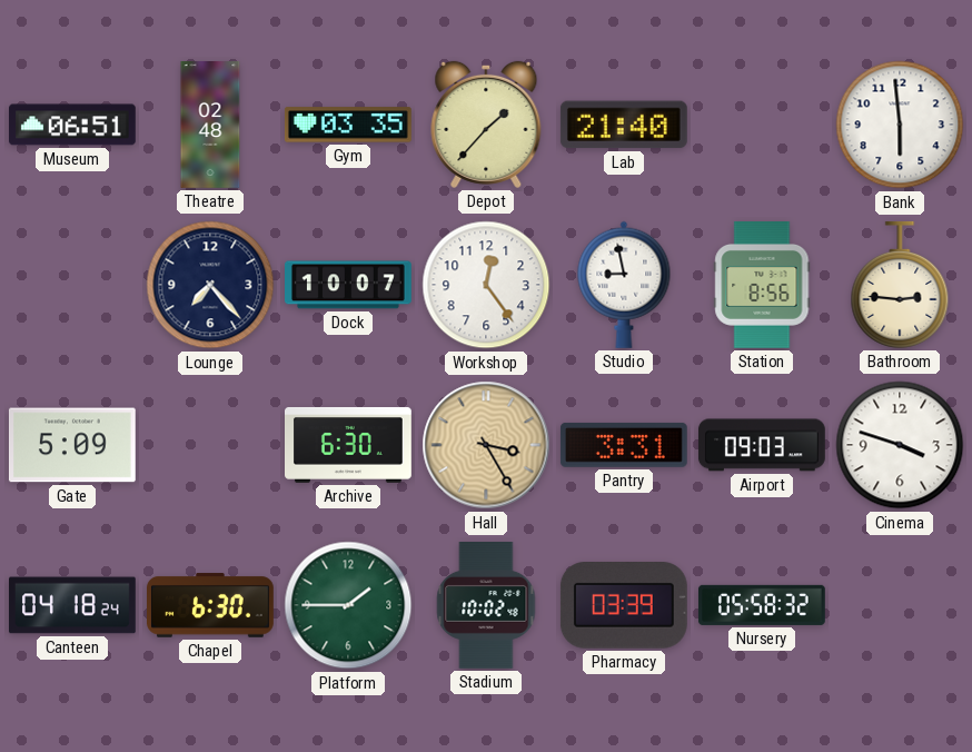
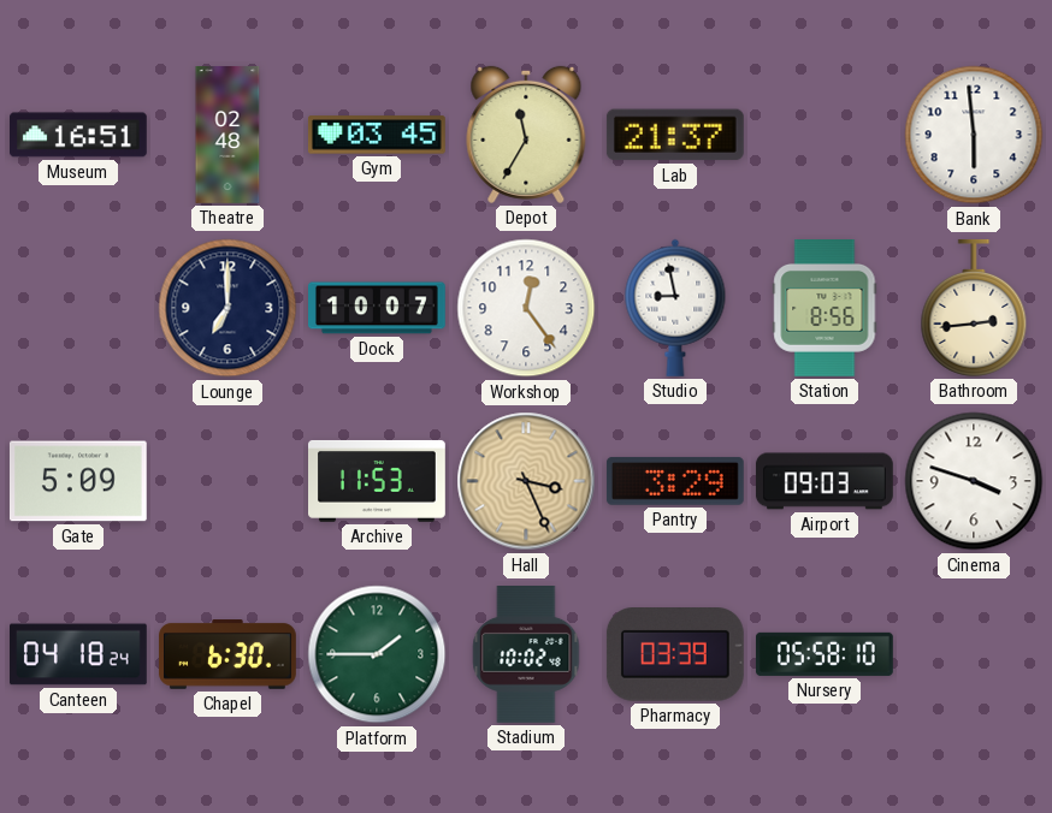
Museum: 06:51 -> 16:51
Gym: 03:35 -> 03:45
Depot: 1:37 -> 11:35
Lab: 21:40 -> 21:37
Lounge: 7:23 -> 7:00
Bathroom: 2:46 -> 2:44
Archive: 6:30 -> 11:53
Hall: 3:25 -> 3:26
Pantry: 3:31 -> 3:29
Nursery: 05:58:32 -> 05:58:10
